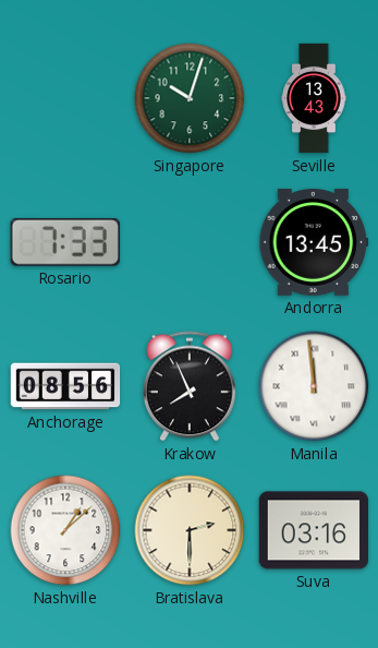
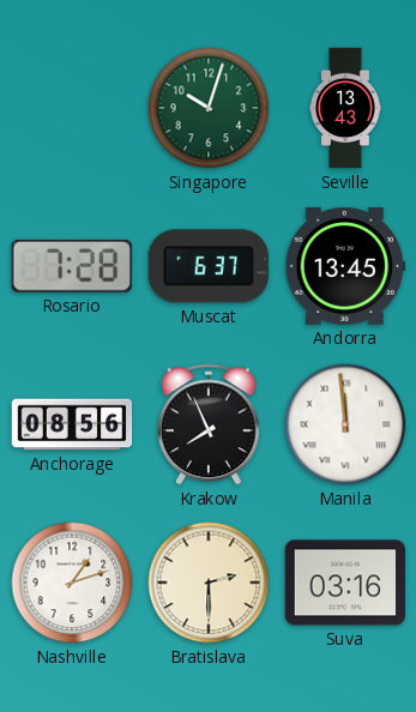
Rosario: 7:33 -> 7:28
Muscat: none -> 6:37
Nashville: 1:08 -> 1:12
